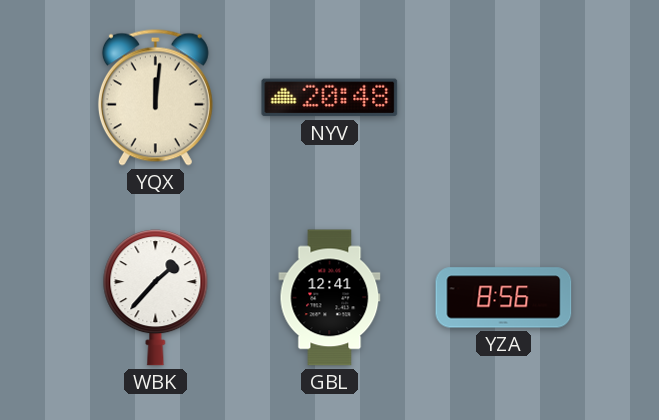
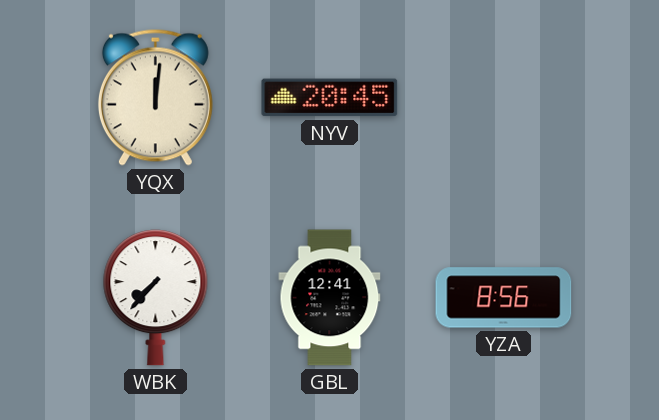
NYV: 20:48 -> 20:45
WBK: 1:37 -> 7:37
